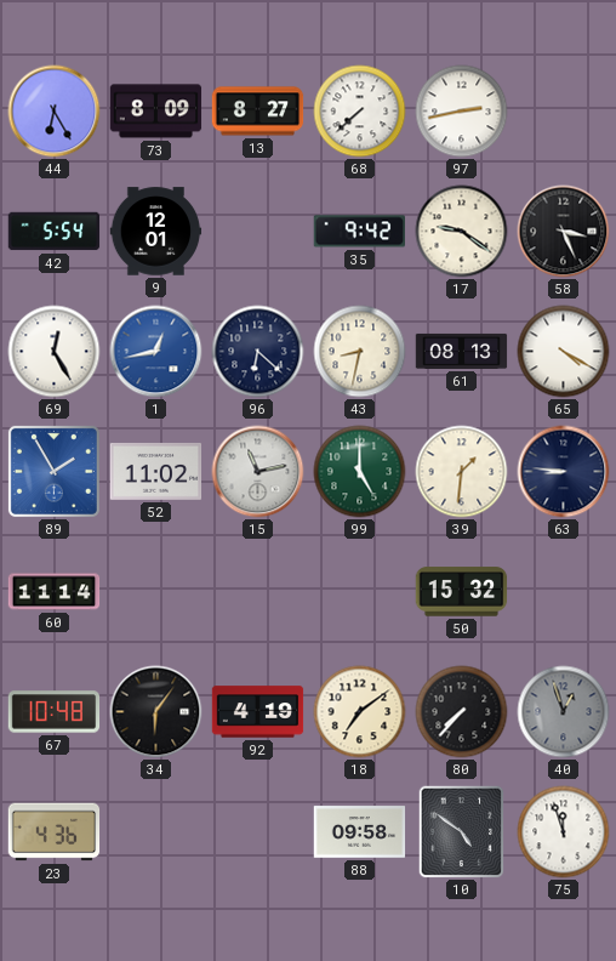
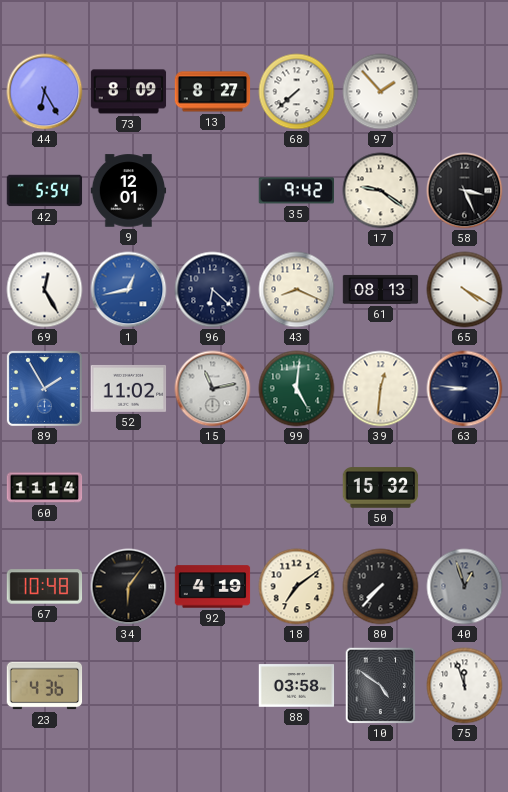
97: 2:43 -> 1:53
43: 8:32 -> 8:19
99: 5:00 -> 5:01
39: 1:31 -> 12:31
88: 09:58 -> 03:58
